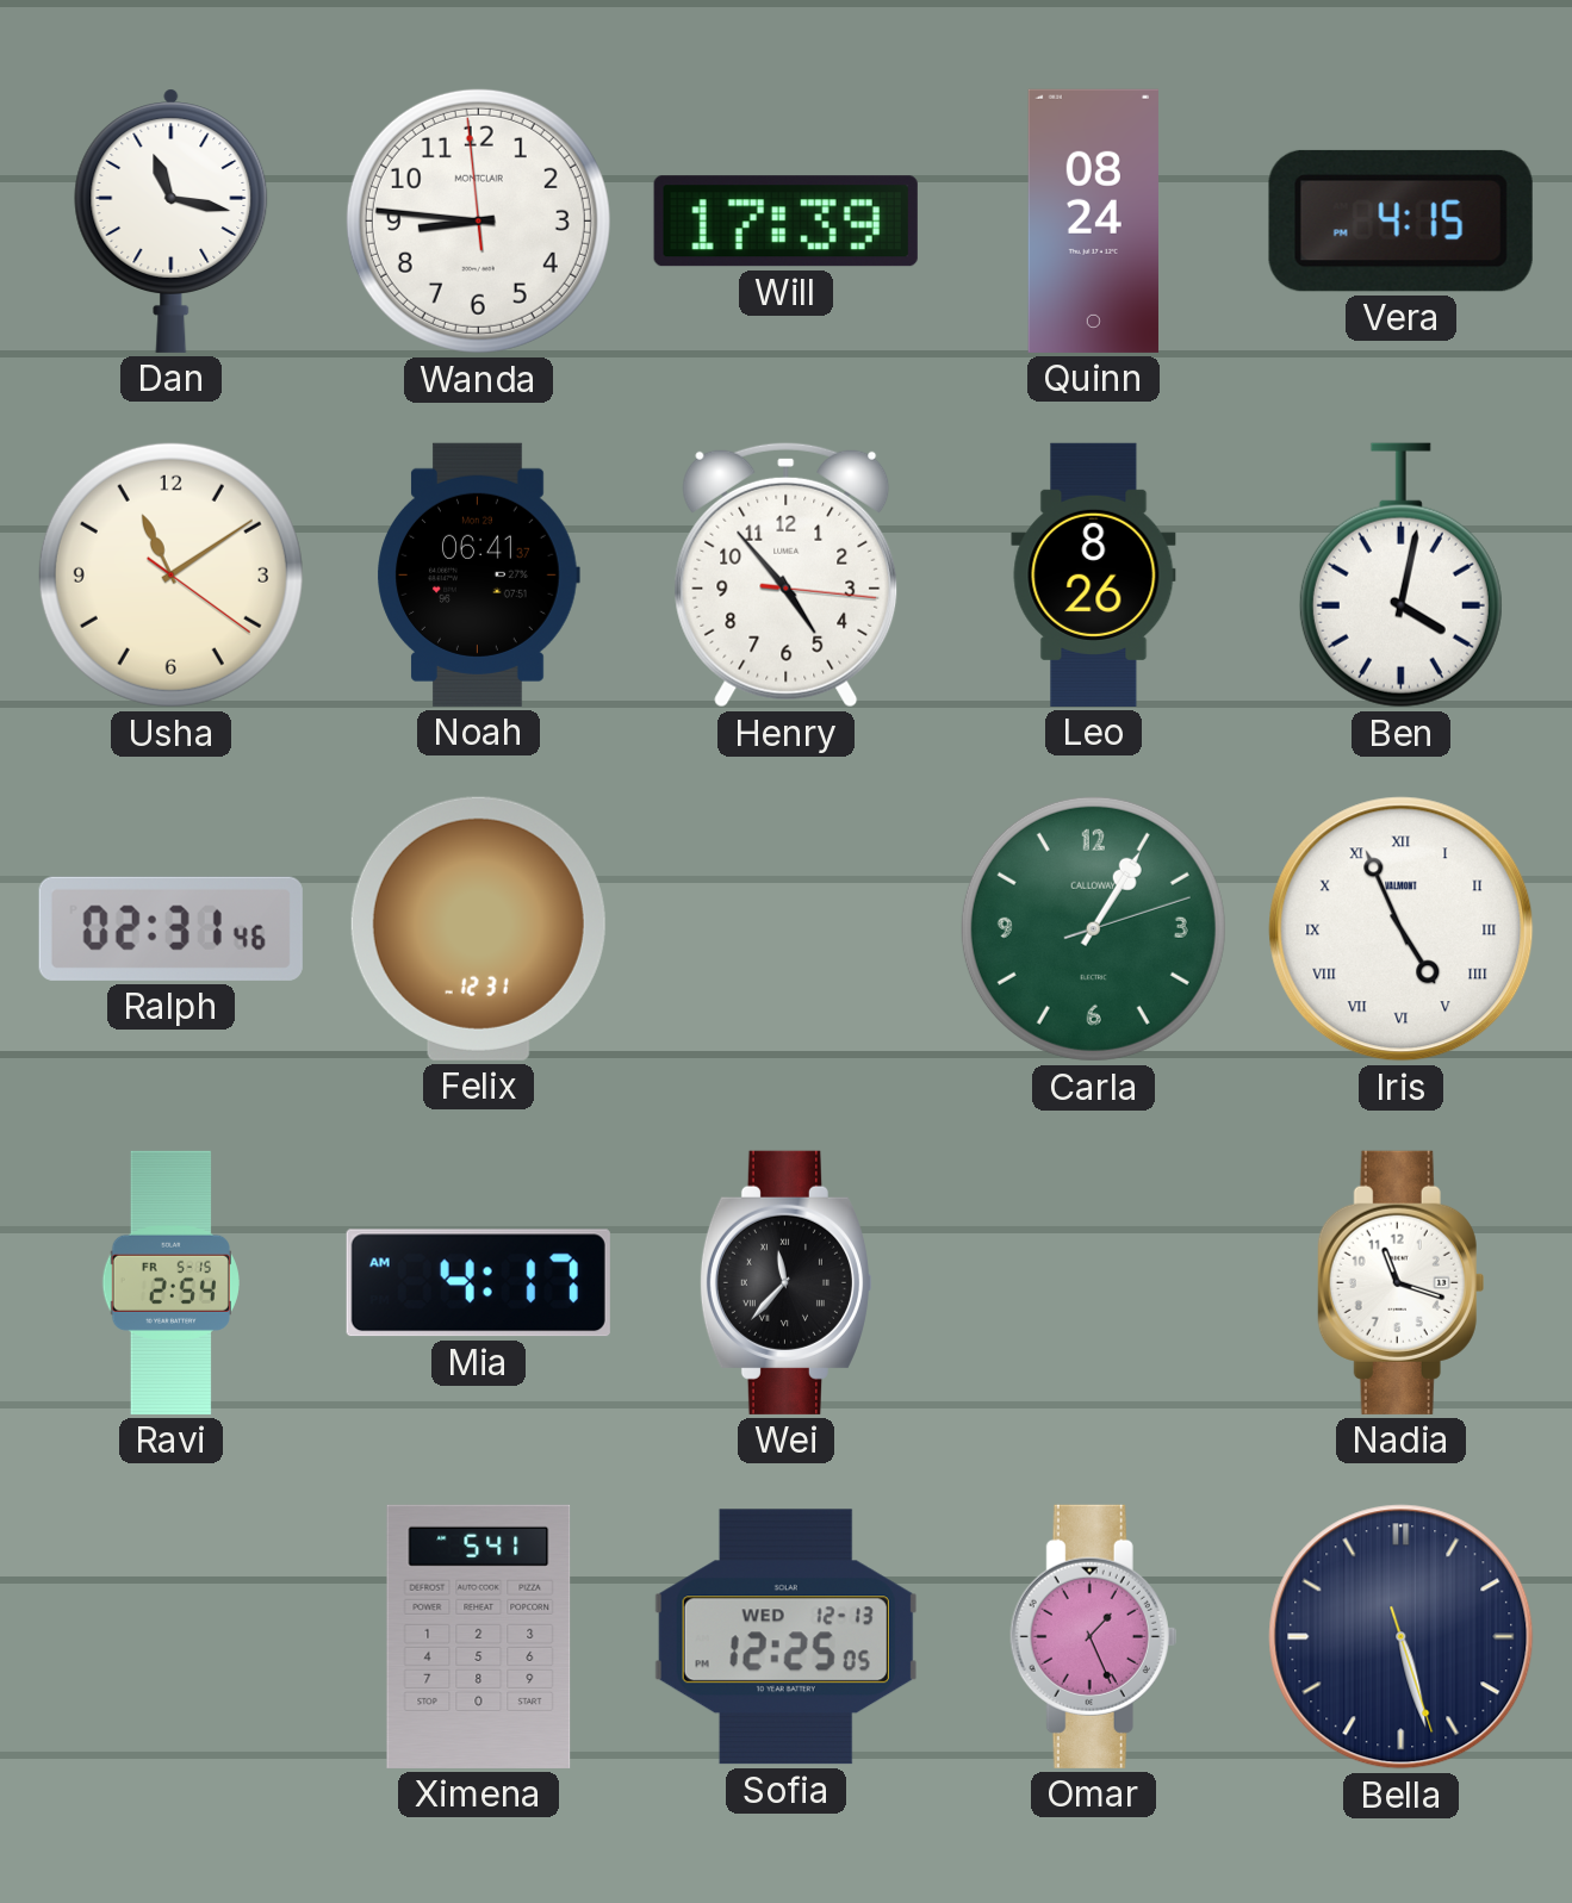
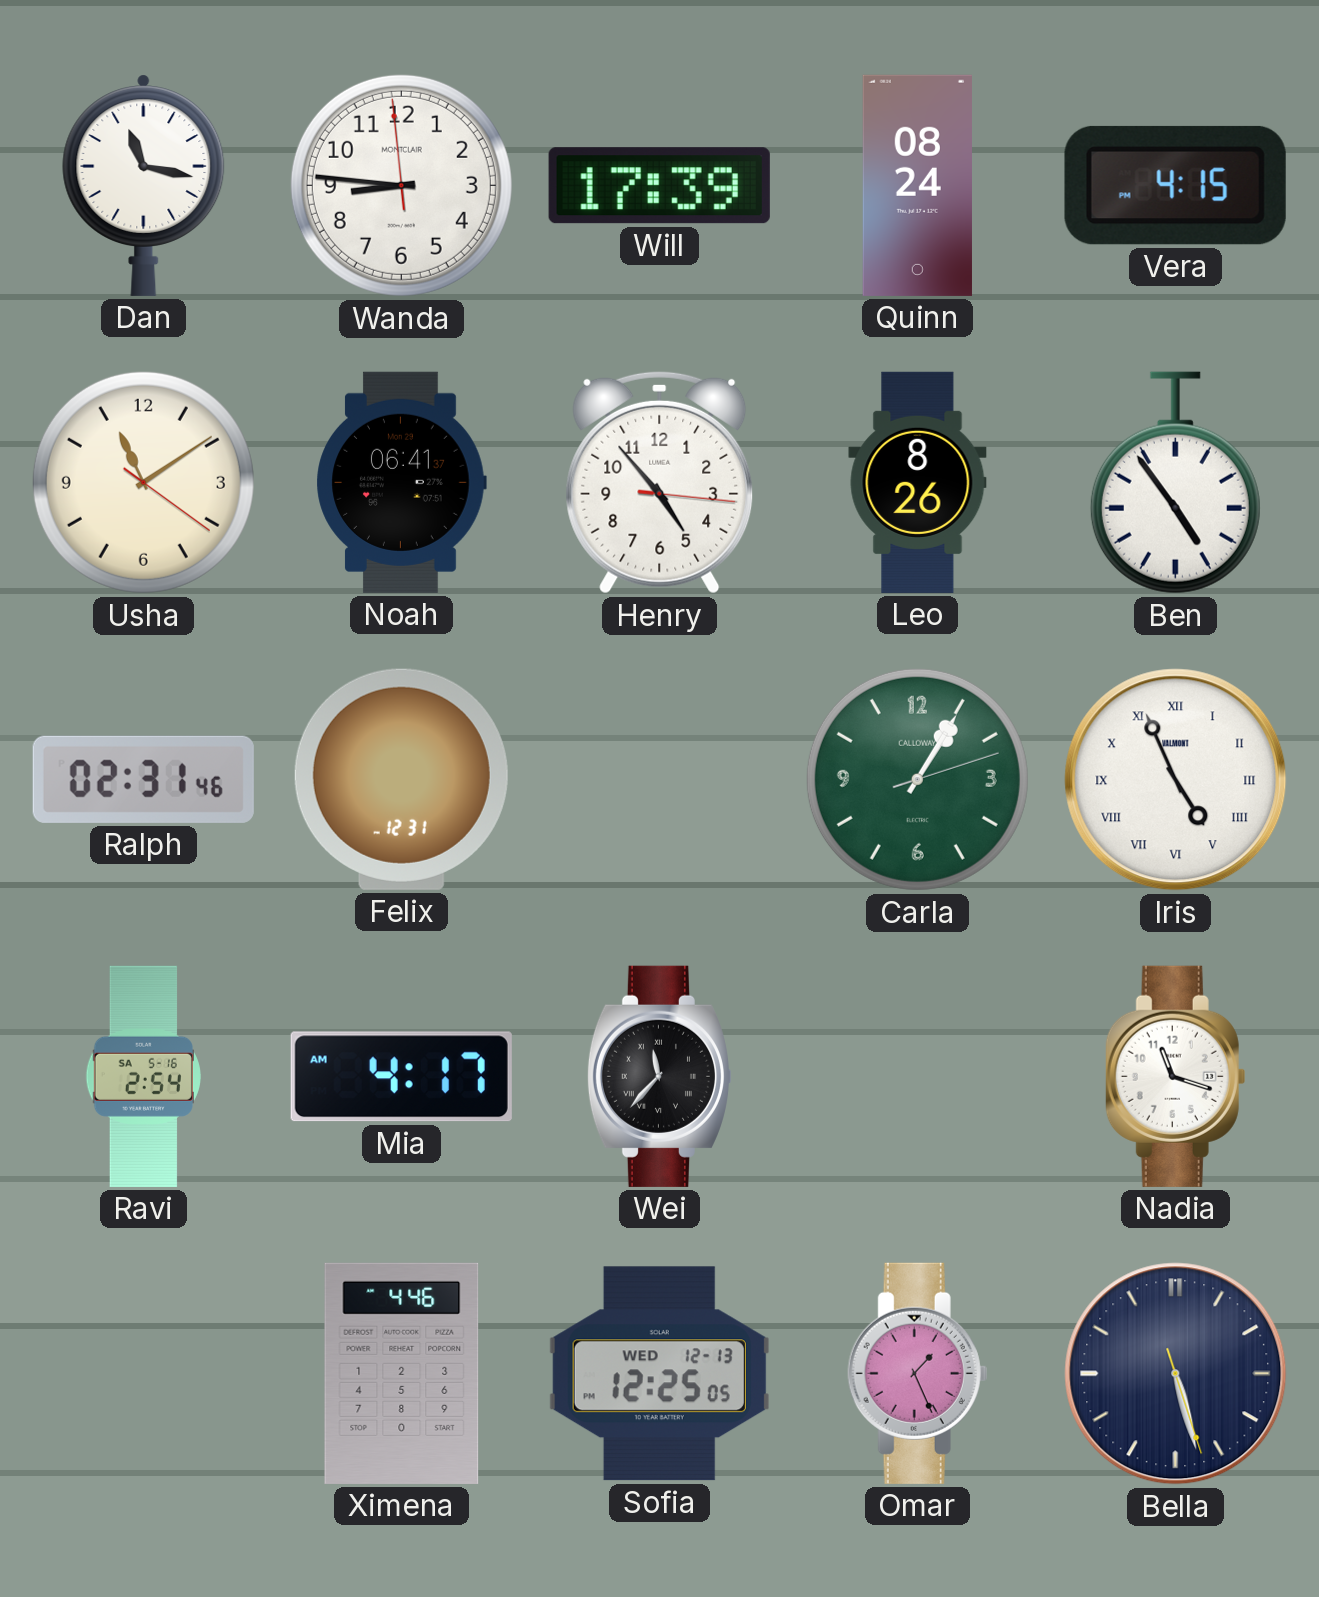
Ben: 4:02 -> 4:54
Ravi date: FR 5-15 -> SA 5-16
Ximena: 5:41 -> 4:46
